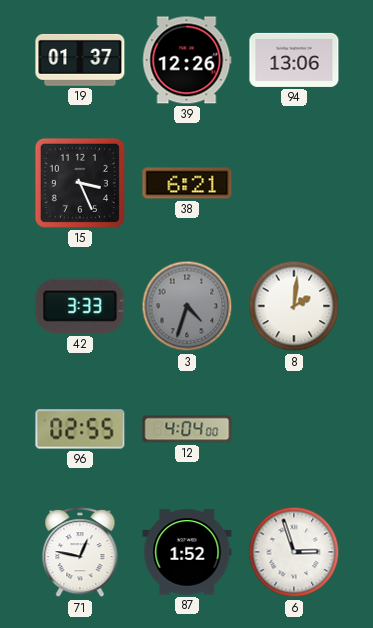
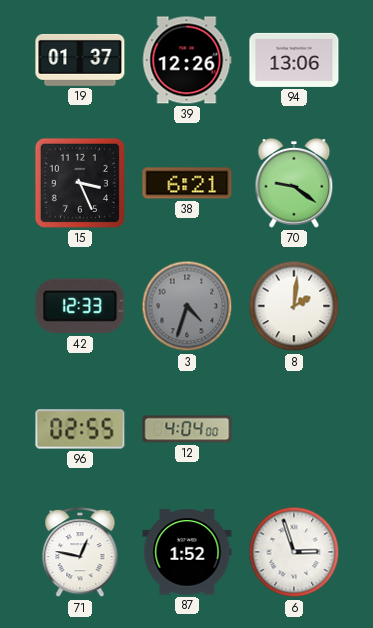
70: none -> 9:21
42: 3:33 -> 12:33
